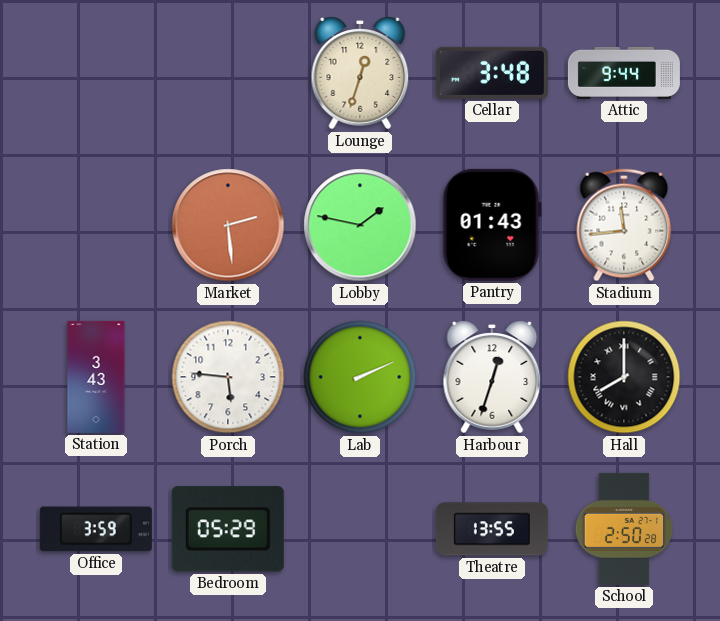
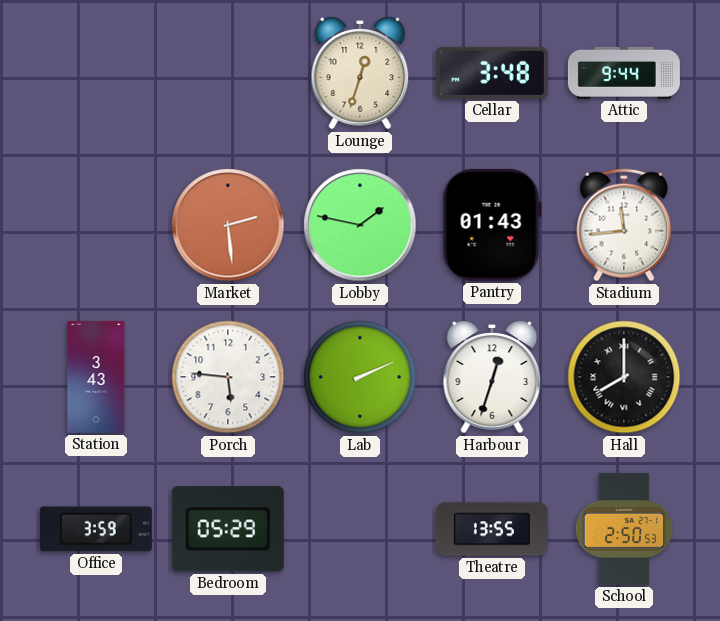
School: 2:50:28 -> 2:50:53
